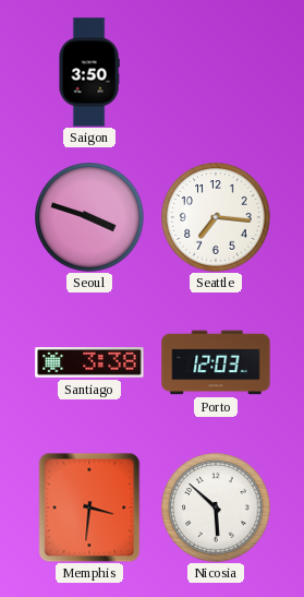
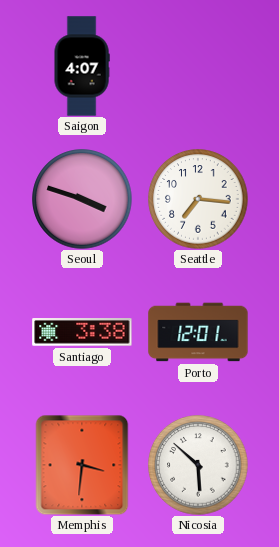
Saigon: 3:50 -> 4:07
Porto: 12:03 -> 12:01
